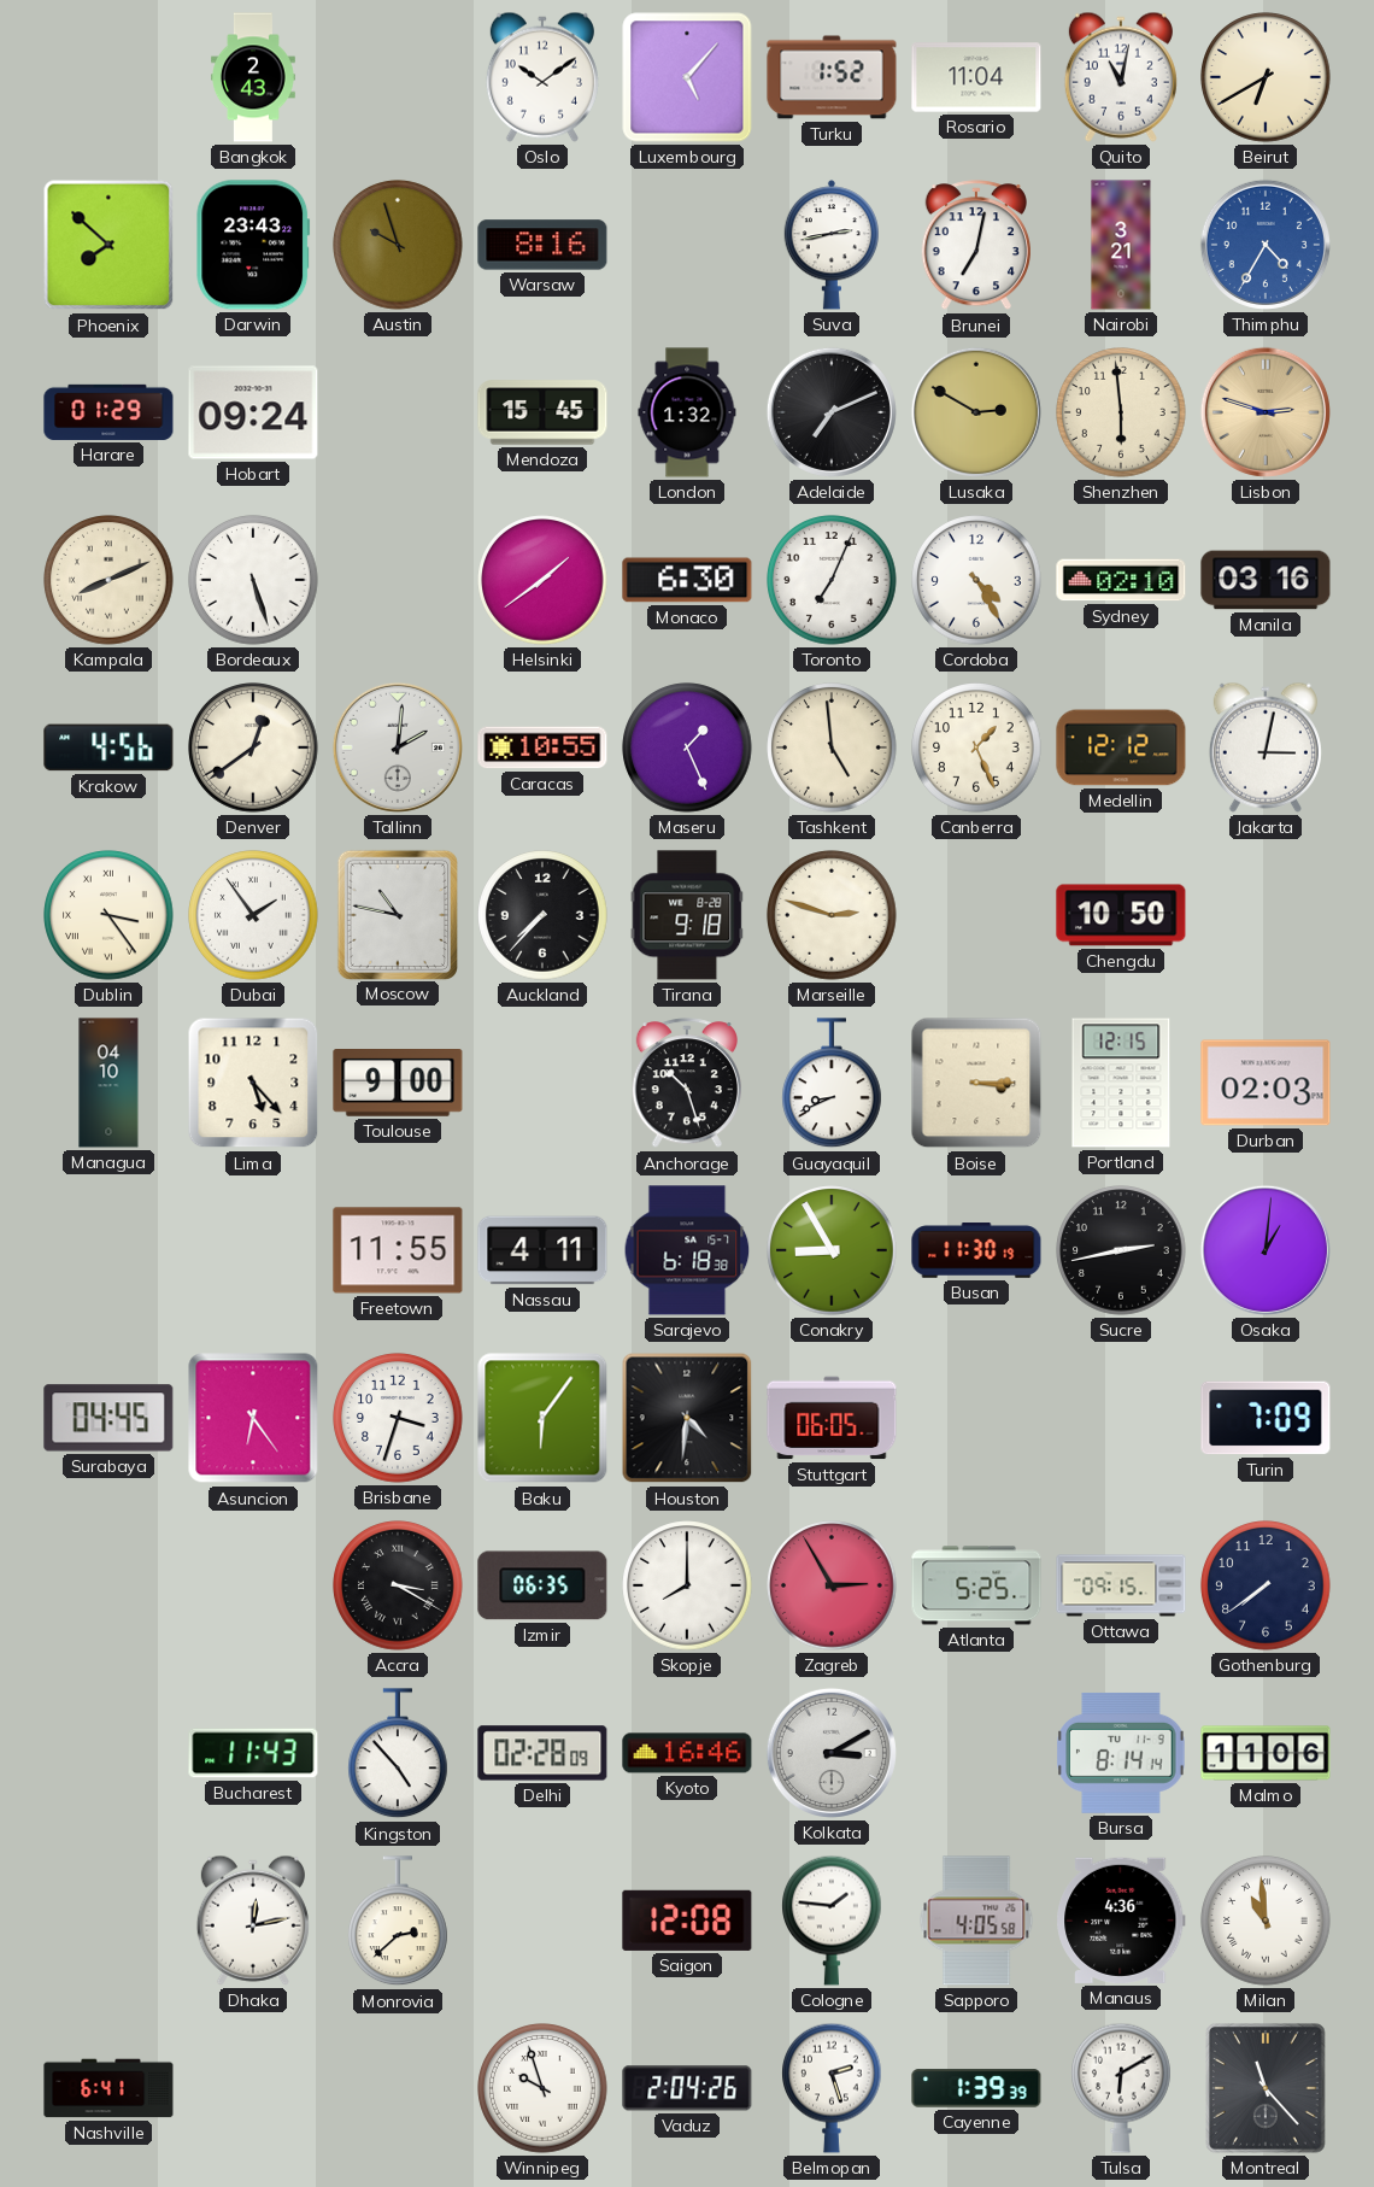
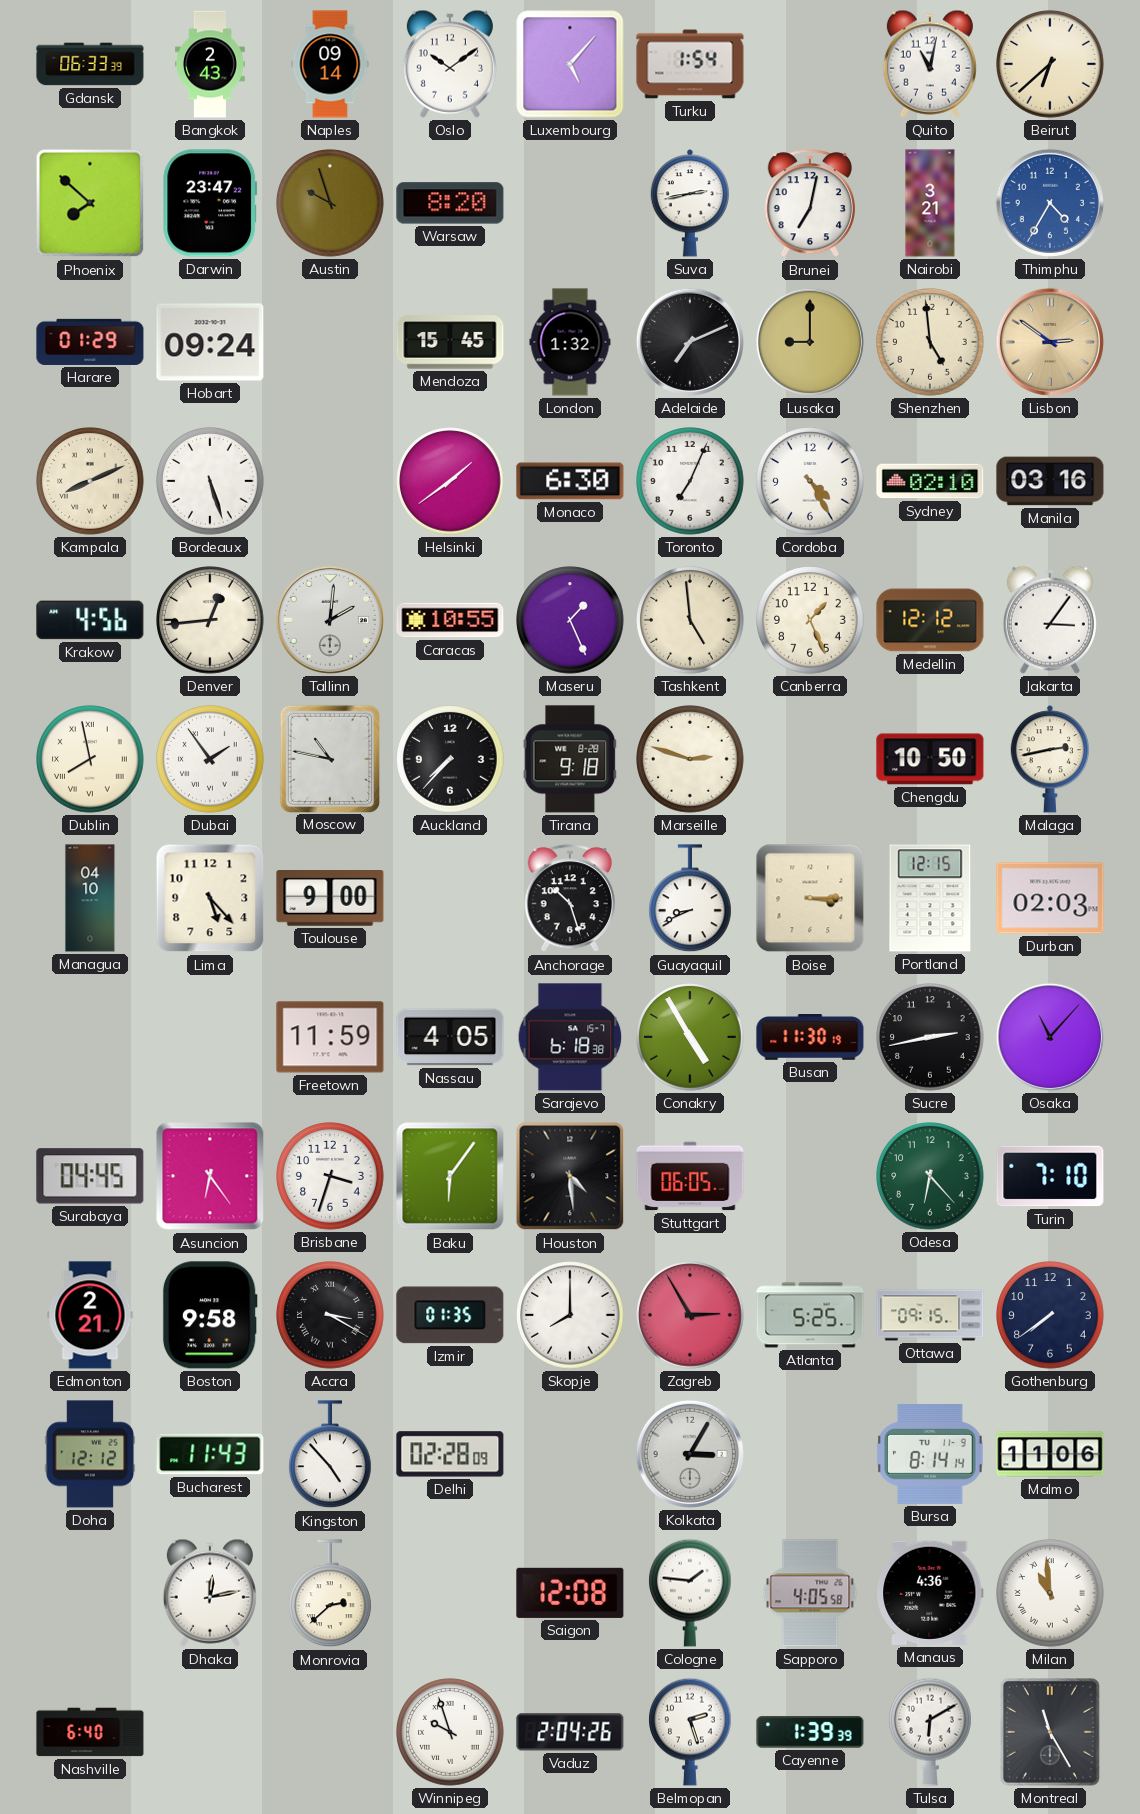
Gdansk: none -> 06:33
Naples: none -> 09:14
Turku: 1:52 -> 1:54
Rosario: 11:04 -> none
Beirut: 6:40 -> 6:38
Darwin: 23:43 -> 23:47
Warsaw: 8:16 -> 8:20
Lusaka: 2:50 -> 9:00
Shenzhen: 5:59 -> 4:59
Lisbon: 2:48 -> 2:51
Denver: 12:39 -> 12:44
Jakarta: 3:02 -> 3:06
Dublin: 3:24 -> 7:58
Malaga: none -> 2:43
Freetown: 11:55 -> 11:59
Nassau: 4:11 -> 4:05
Conakry: 8:55 -> 4:55
Osaka: 1:01 -> 11:07
Houston: 4:31 -> 4:29
Odesa: none -> 6:23
Turin: 7:09 -> 7:10
Edmonton: none -> 2:21
Boston: none -> 9:58
Izmir: 06:35 -> 01:35
Doha: none -> 12:12
Kyoto: 16:46 -> none
Kolkata: 3:10 -> 3:05
Nashville: 6:41 -> 6:40
Montreal: 11:23 -> 11:25
